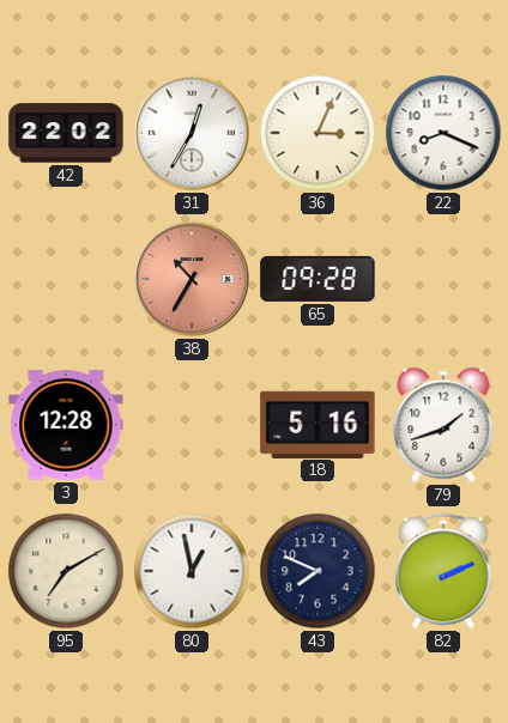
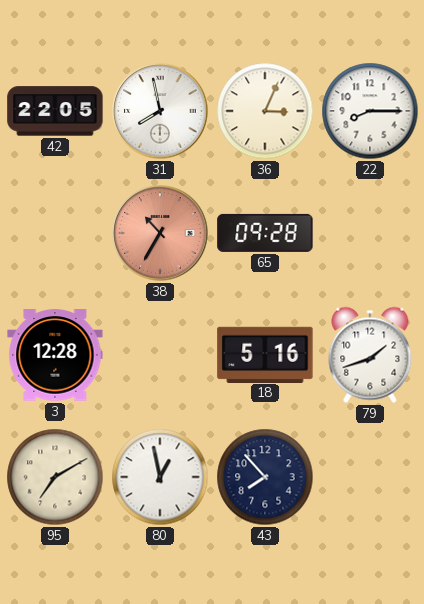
42: 22:02 -> 22:05
31: 12:35 -> 7:58
22: 8:19 -> 8:15
43: 7:49 -> 7:53
82: 2:11 -> none
